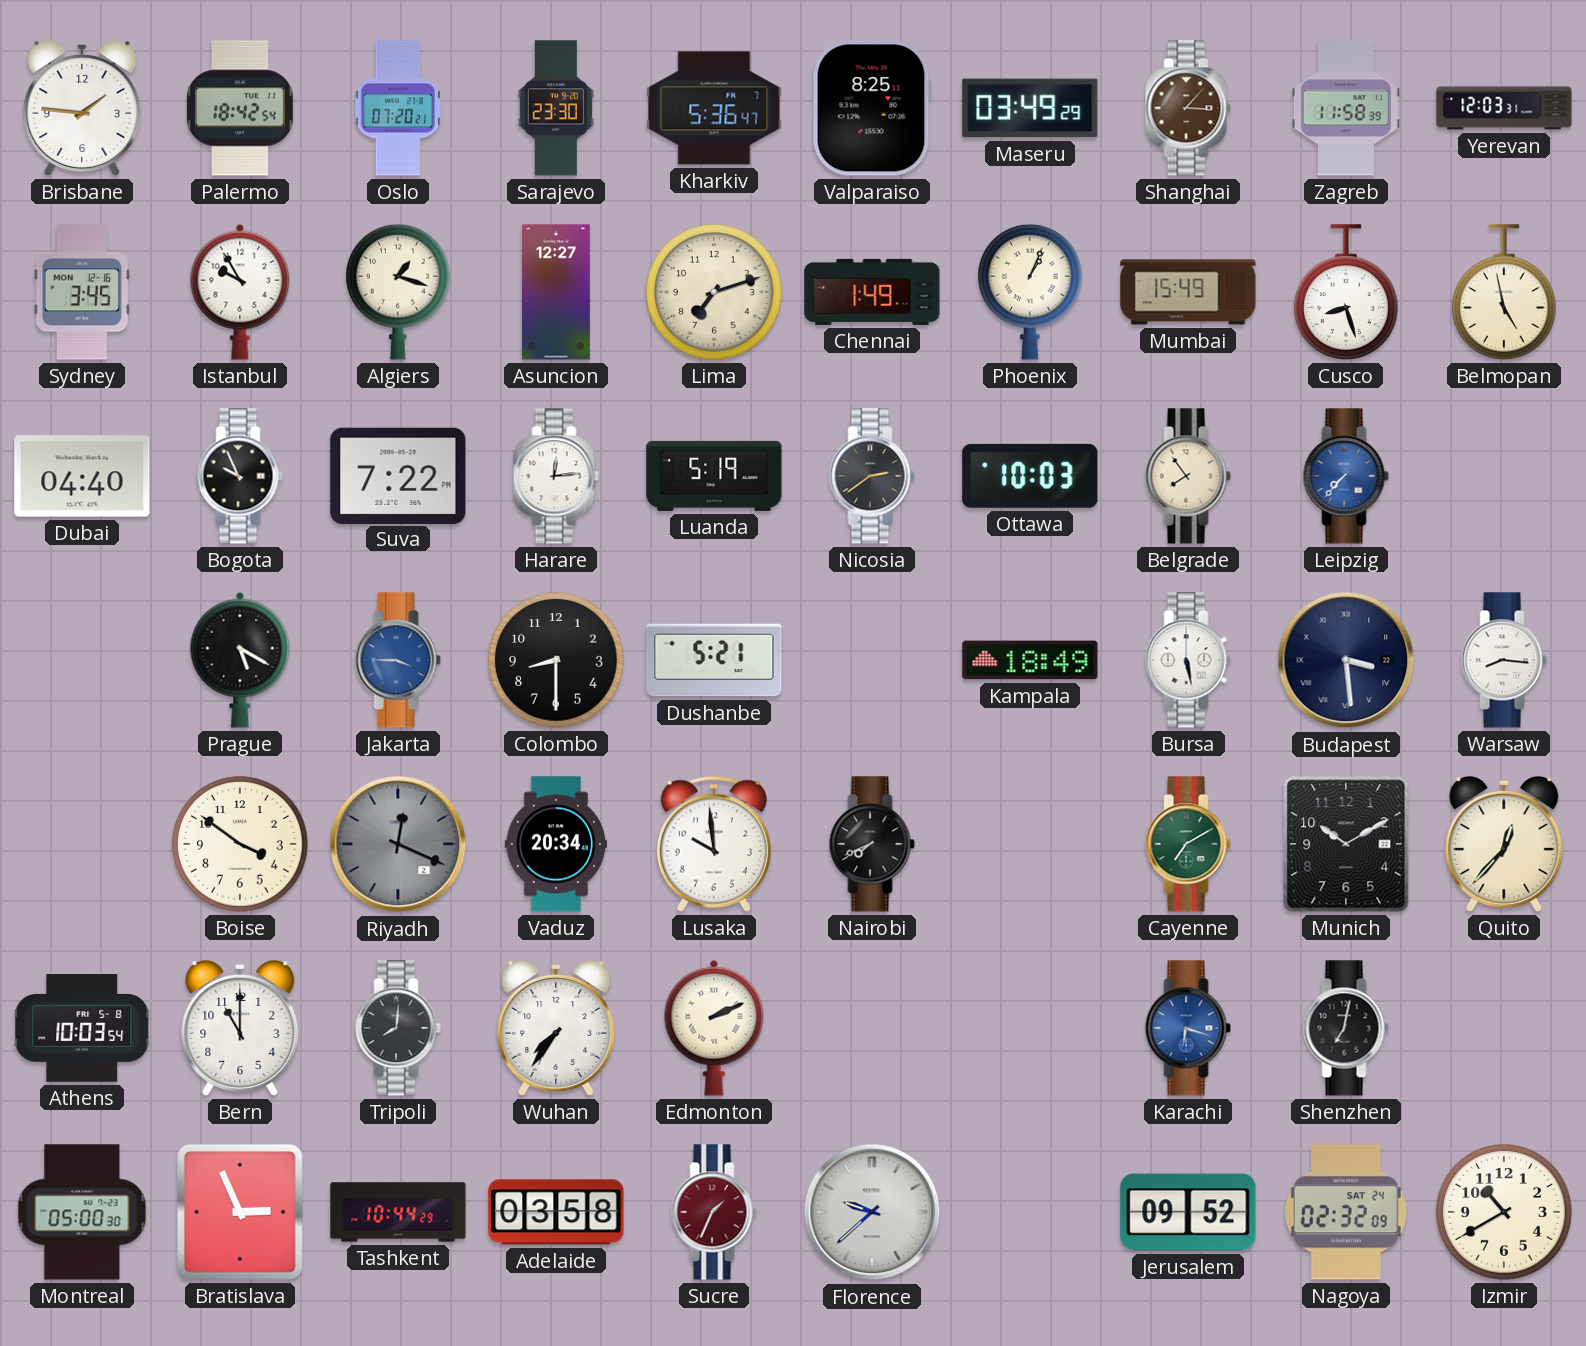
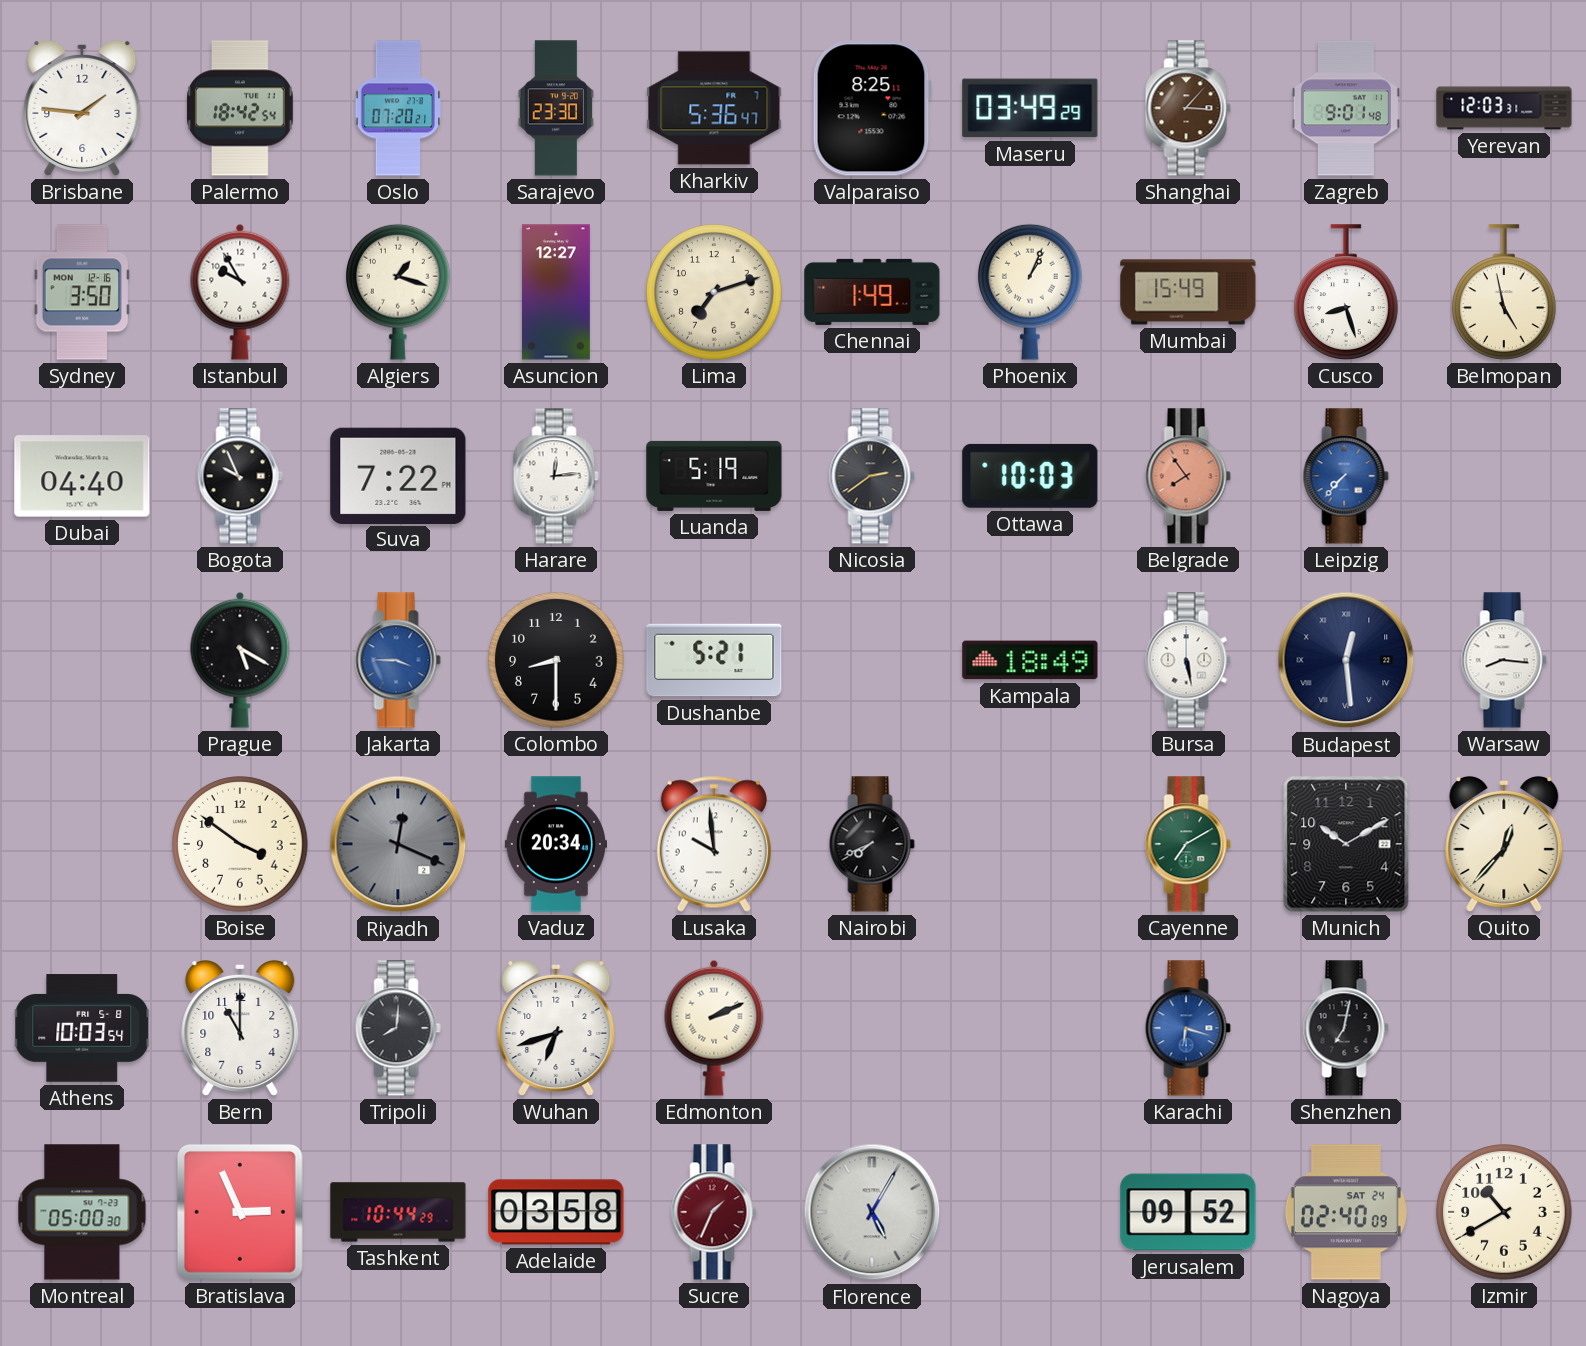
Zagreb: 11:58 -> 9:01
Sydney: 3:45 -> 3:50
Belgrade dial: cream -> salmon
Budapest: 3:29 -> 12:29
Wuhan: 7:36 -> 6:42
Florence: 9:38 -> 5:05
Nagoya: 02:32 -> 02:40
